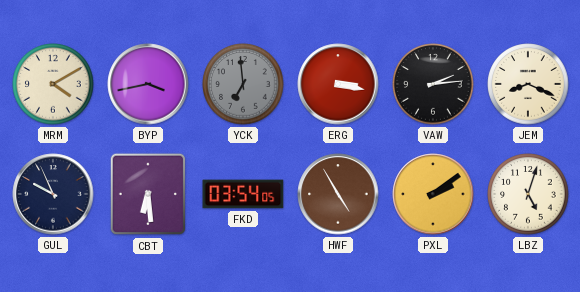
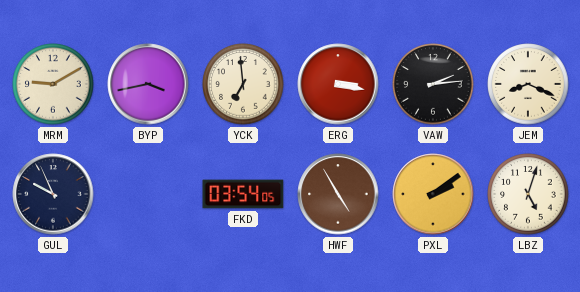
MRM: 4:10 -> 9:10
YCK dial: grey -> cream
CBT: 6:29 -> none
